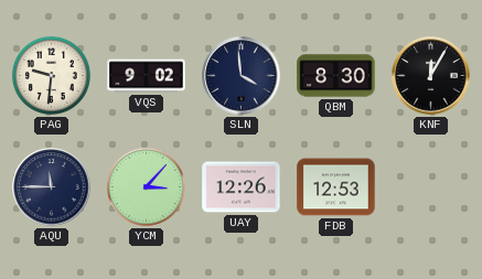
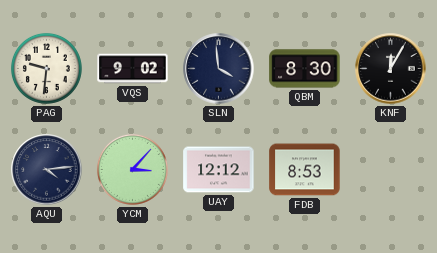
AQU: 11:45 -> 4:14
UAY: 12:26 -> 12:12
FDB: 12:53 -> 8:53
